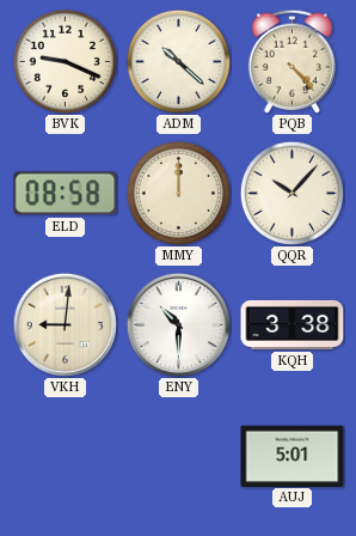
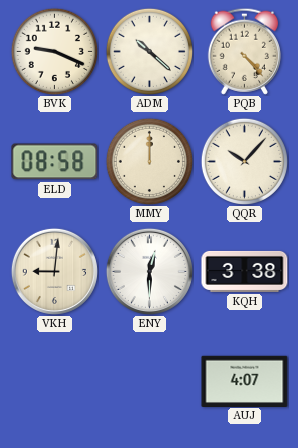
ENY: 10:30 -> 12:30
AUJ: 5:01 -> 4:07
